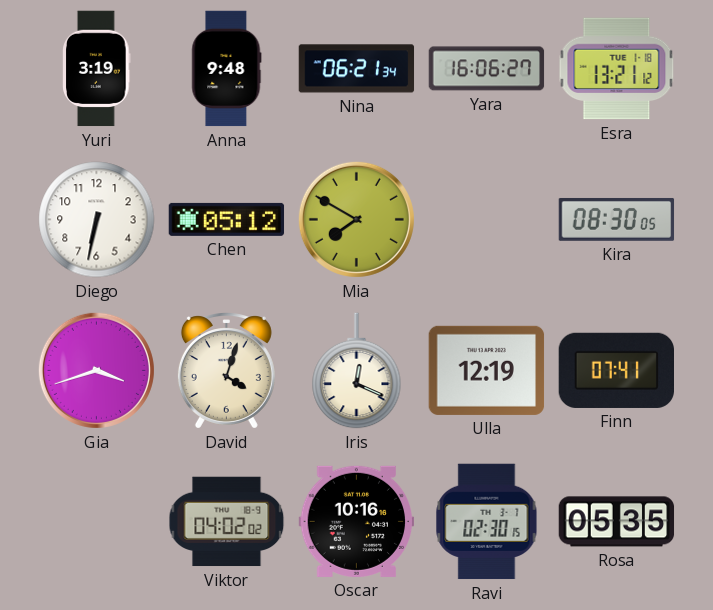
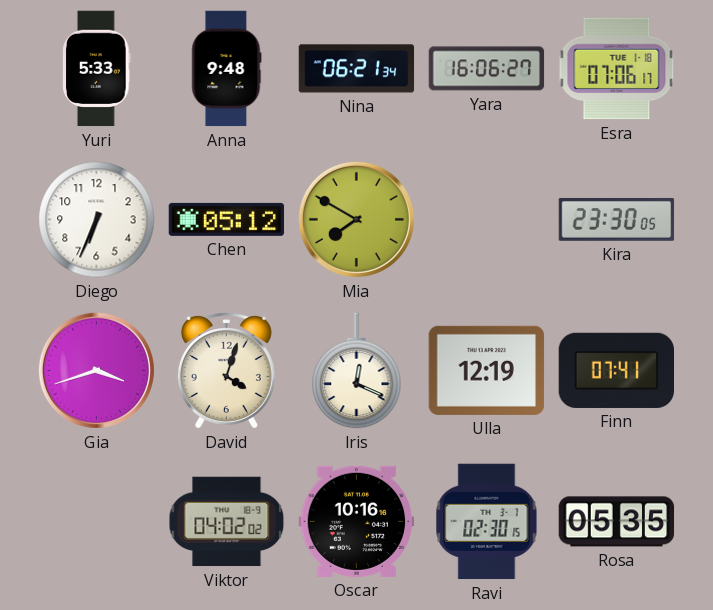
Yuri: 3:19 -> 5:33
Esra: 13:21 -> 07:06
Diego: 6:32 -> 6:34
Kira: 08:30 -> 23:30
